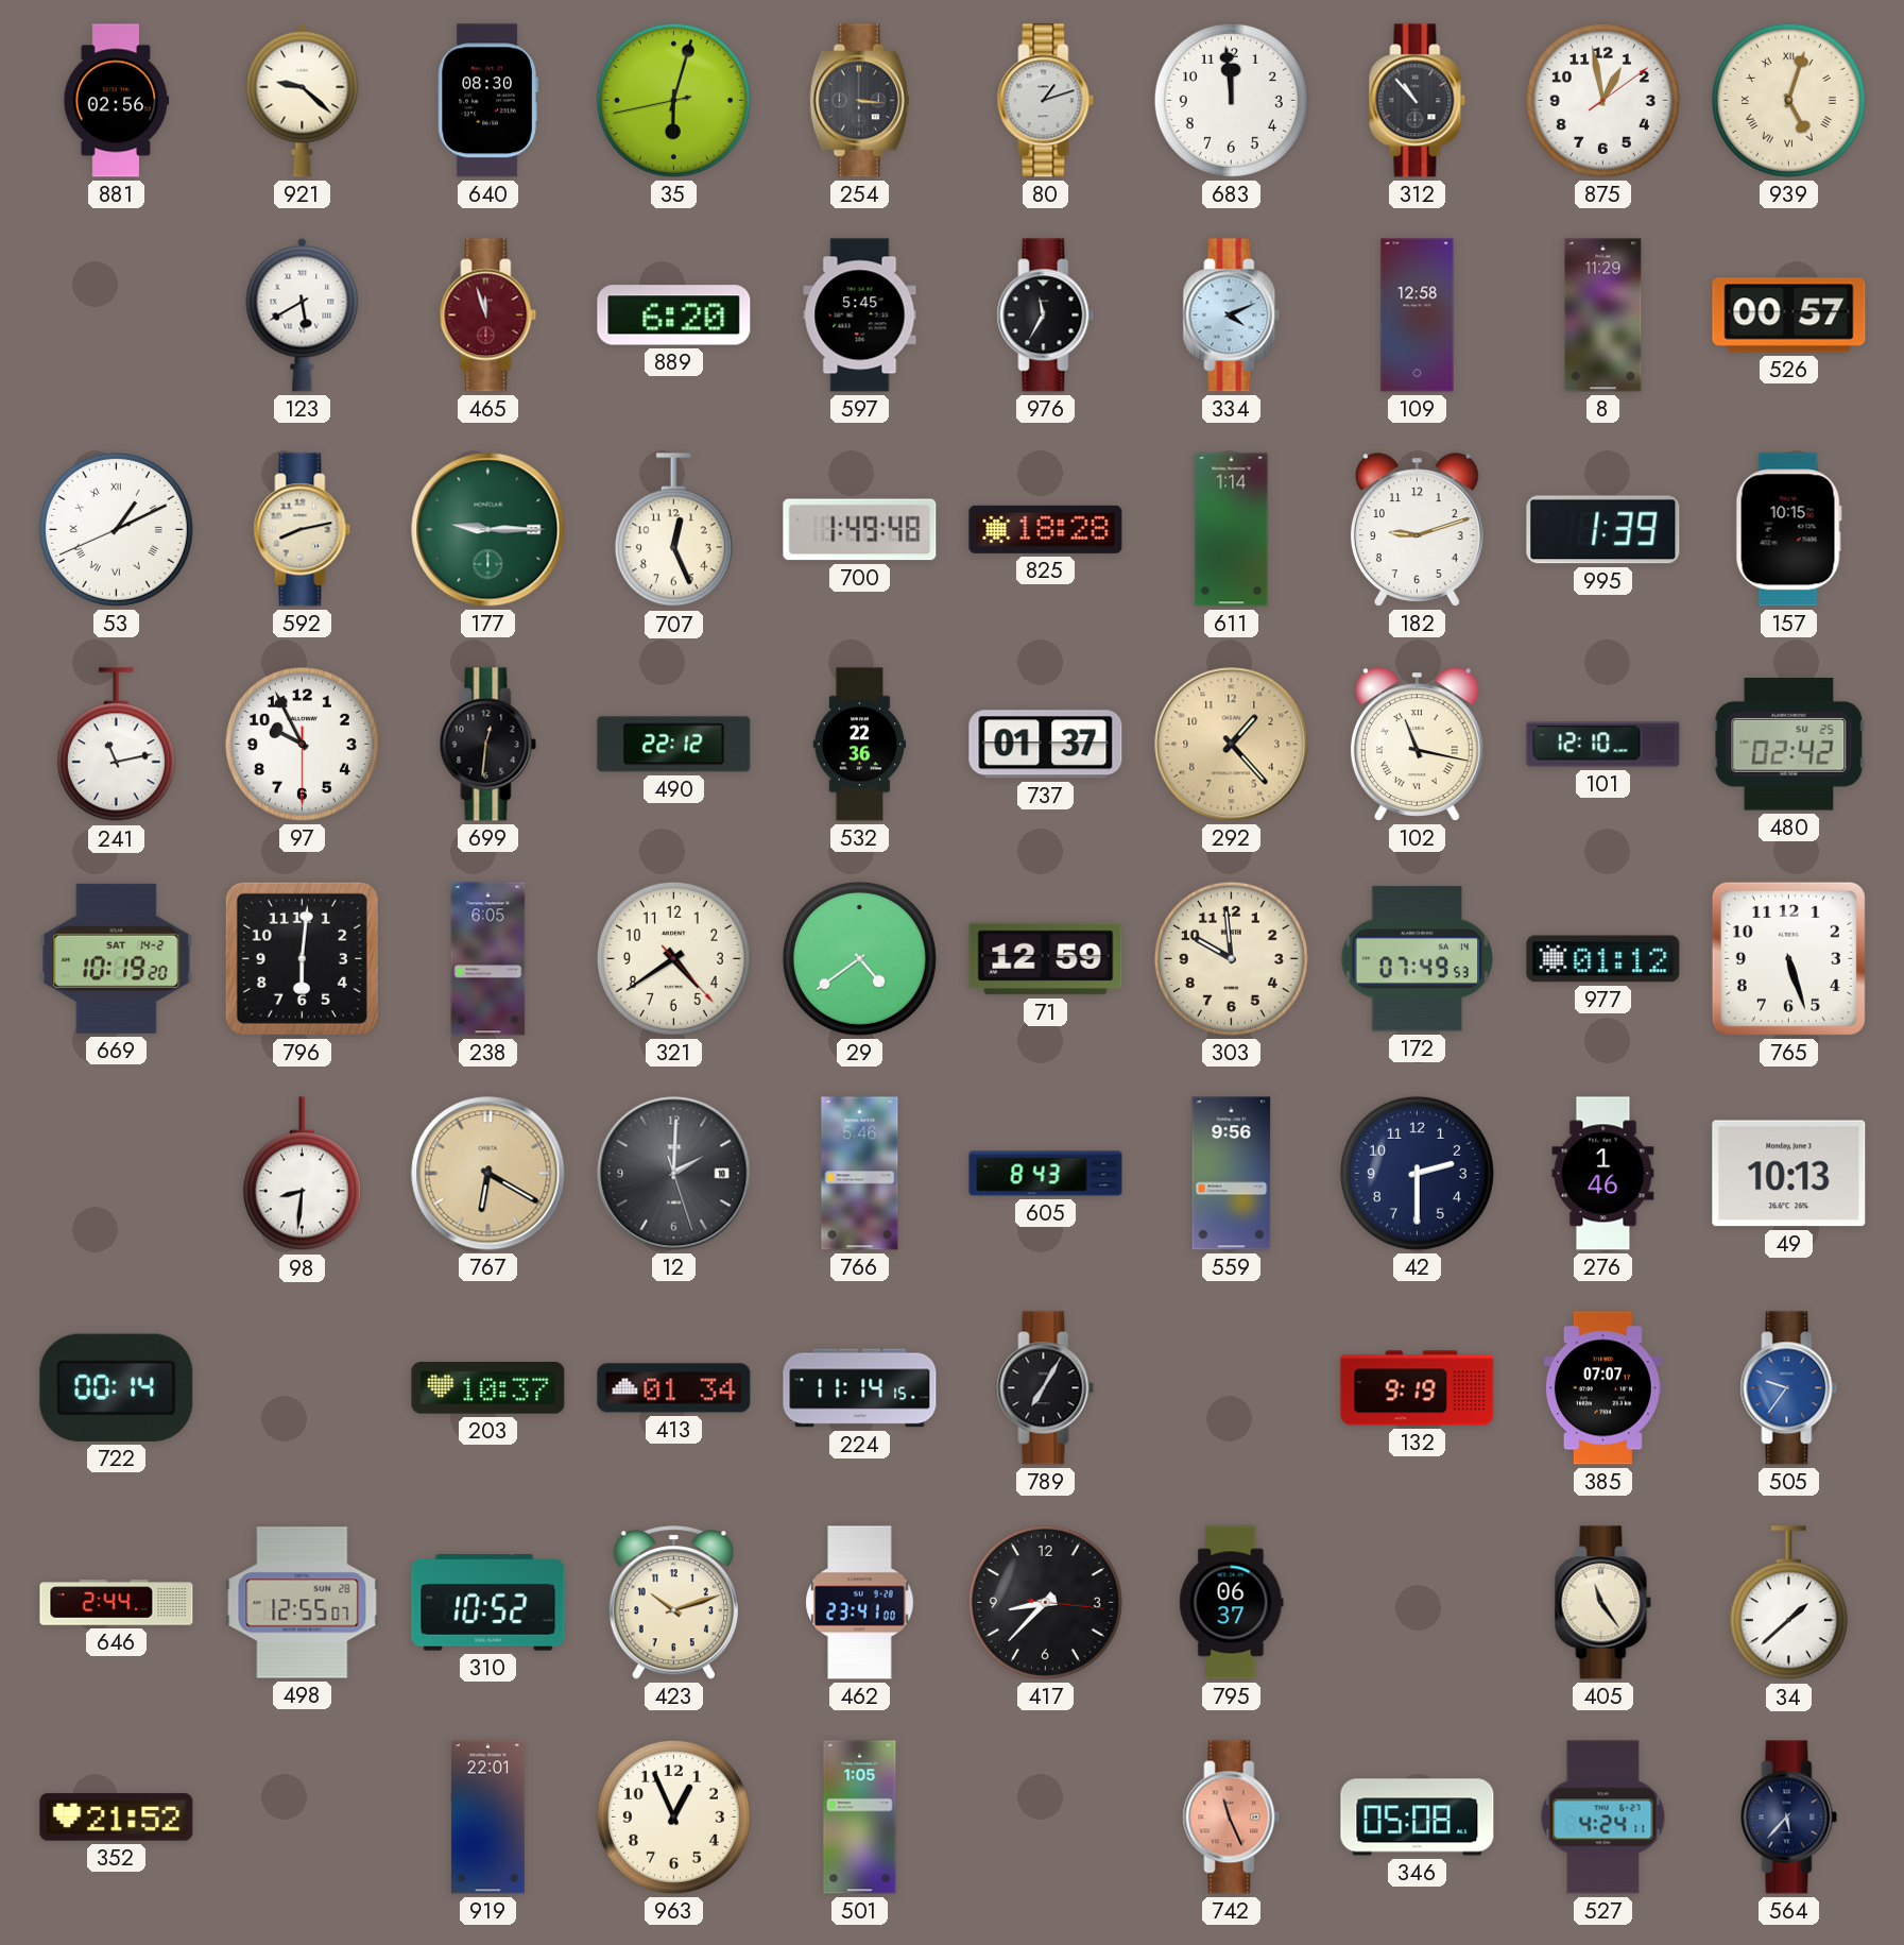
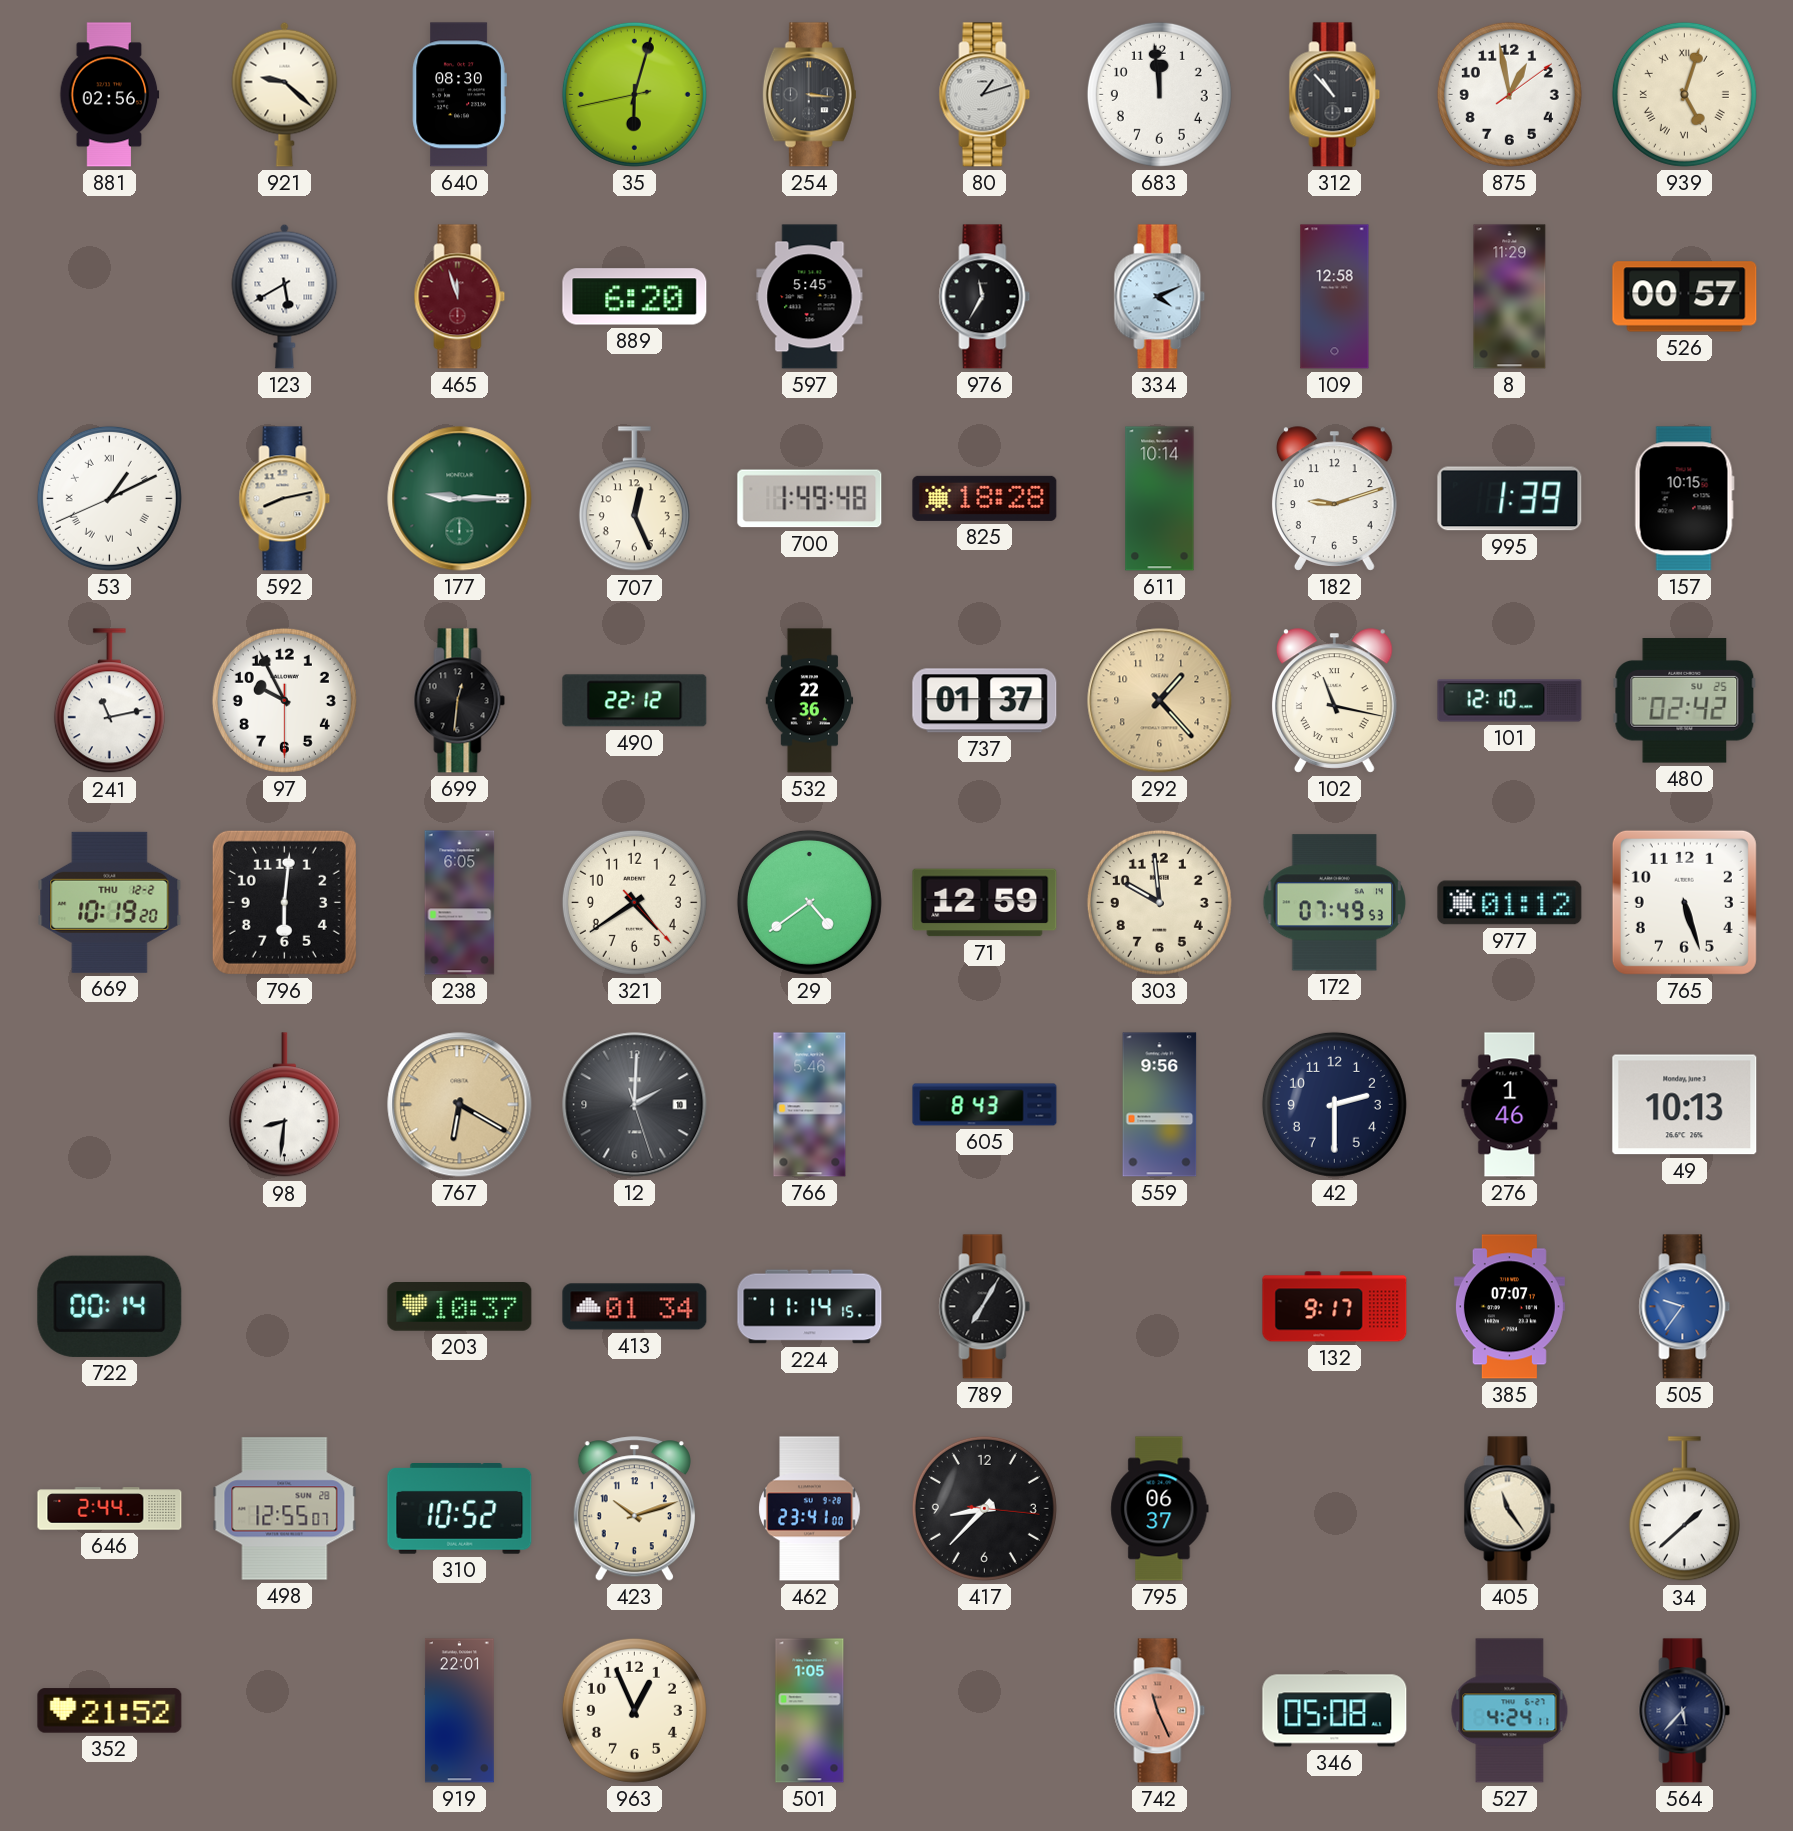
611: 1:14 -> 10:14
669 date: SAT 14-2 -> THU 12-2
132: 9:19 -> 9:17
